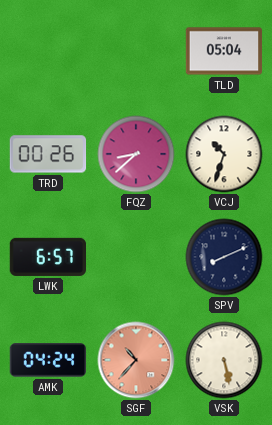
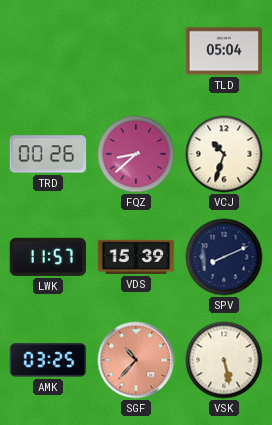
LWK: 6:57 -> 11:57
VDS: none -> 15:39
AMK: 04:24 -> 03:25
